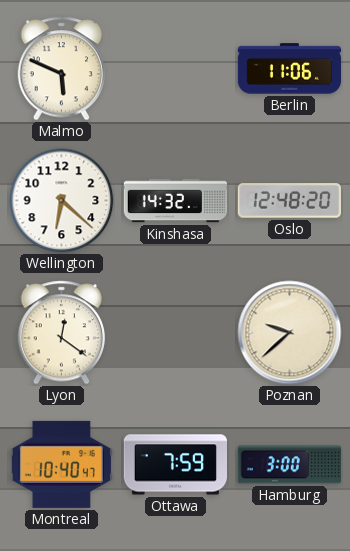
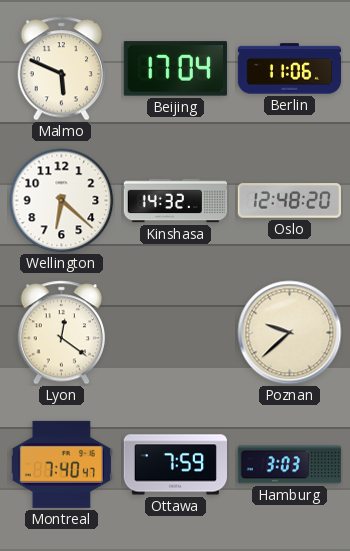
Beijing: none -> 17:04
Montreal: 10:40 -> 7:40
Hamburg: 3:00 -> 3:03
